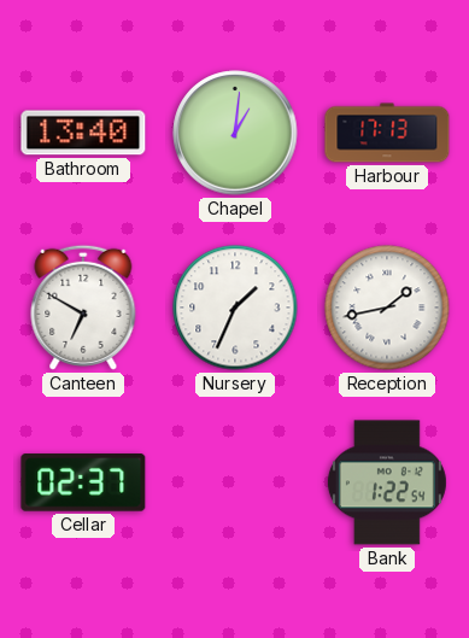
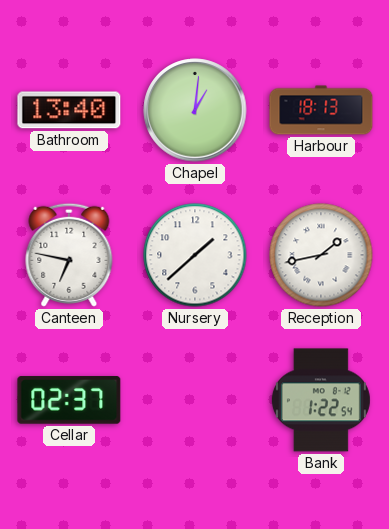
Harbour: 17:13 -> 18:13
Canteen: 6:50 -> 6:47
Nursery: 1:34 -> 1:38
